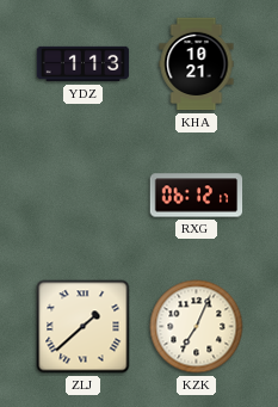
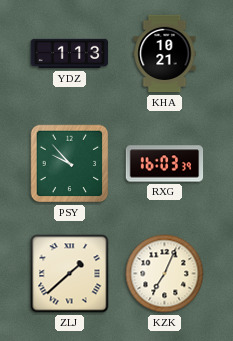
PSY: none -> 9:53
RXG: 06:12 -> 16:03
